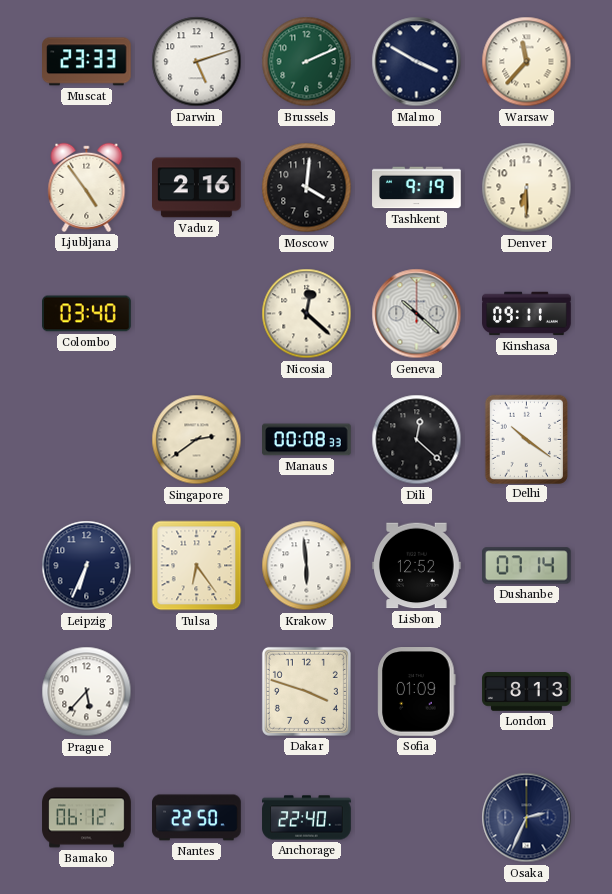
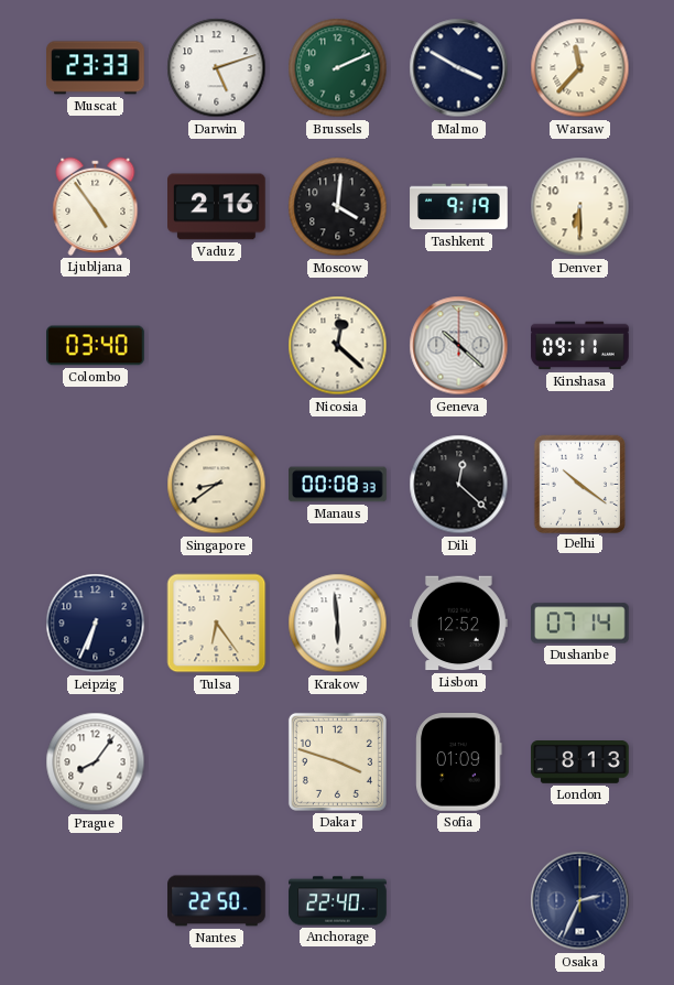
Singapore: 2:39 -> 8:39
Prague: 5:37 -> 8:06
Bamako: 06:12 -> none
